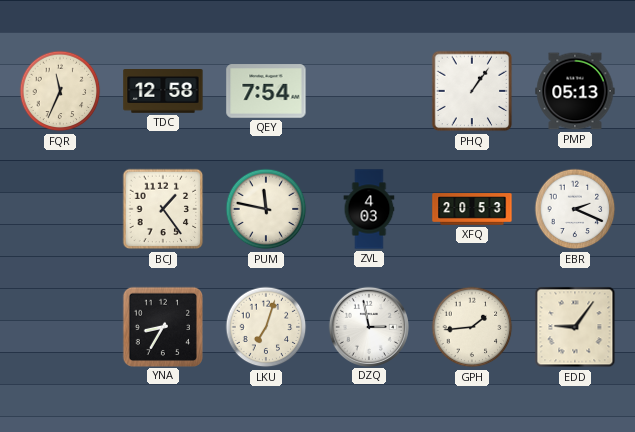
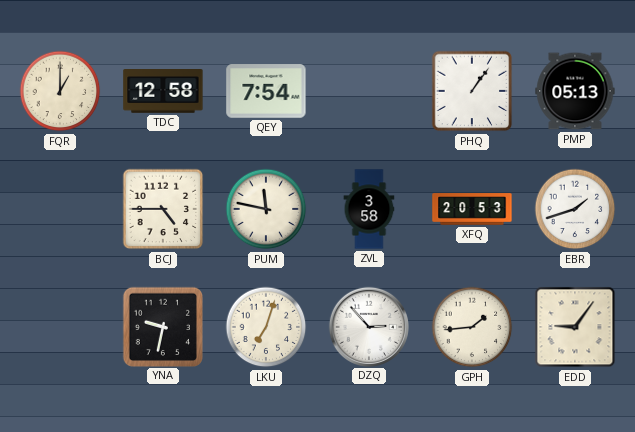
FQR: 11:34 -> 1:00
BCJ: 1:24 -> 4:45
ZVL: 4:03 -> 3:58
EBR: 2:19 -> 1:42
YNA: 8:35 -> 9:32
DZQ: 2:58 -> 2:53
